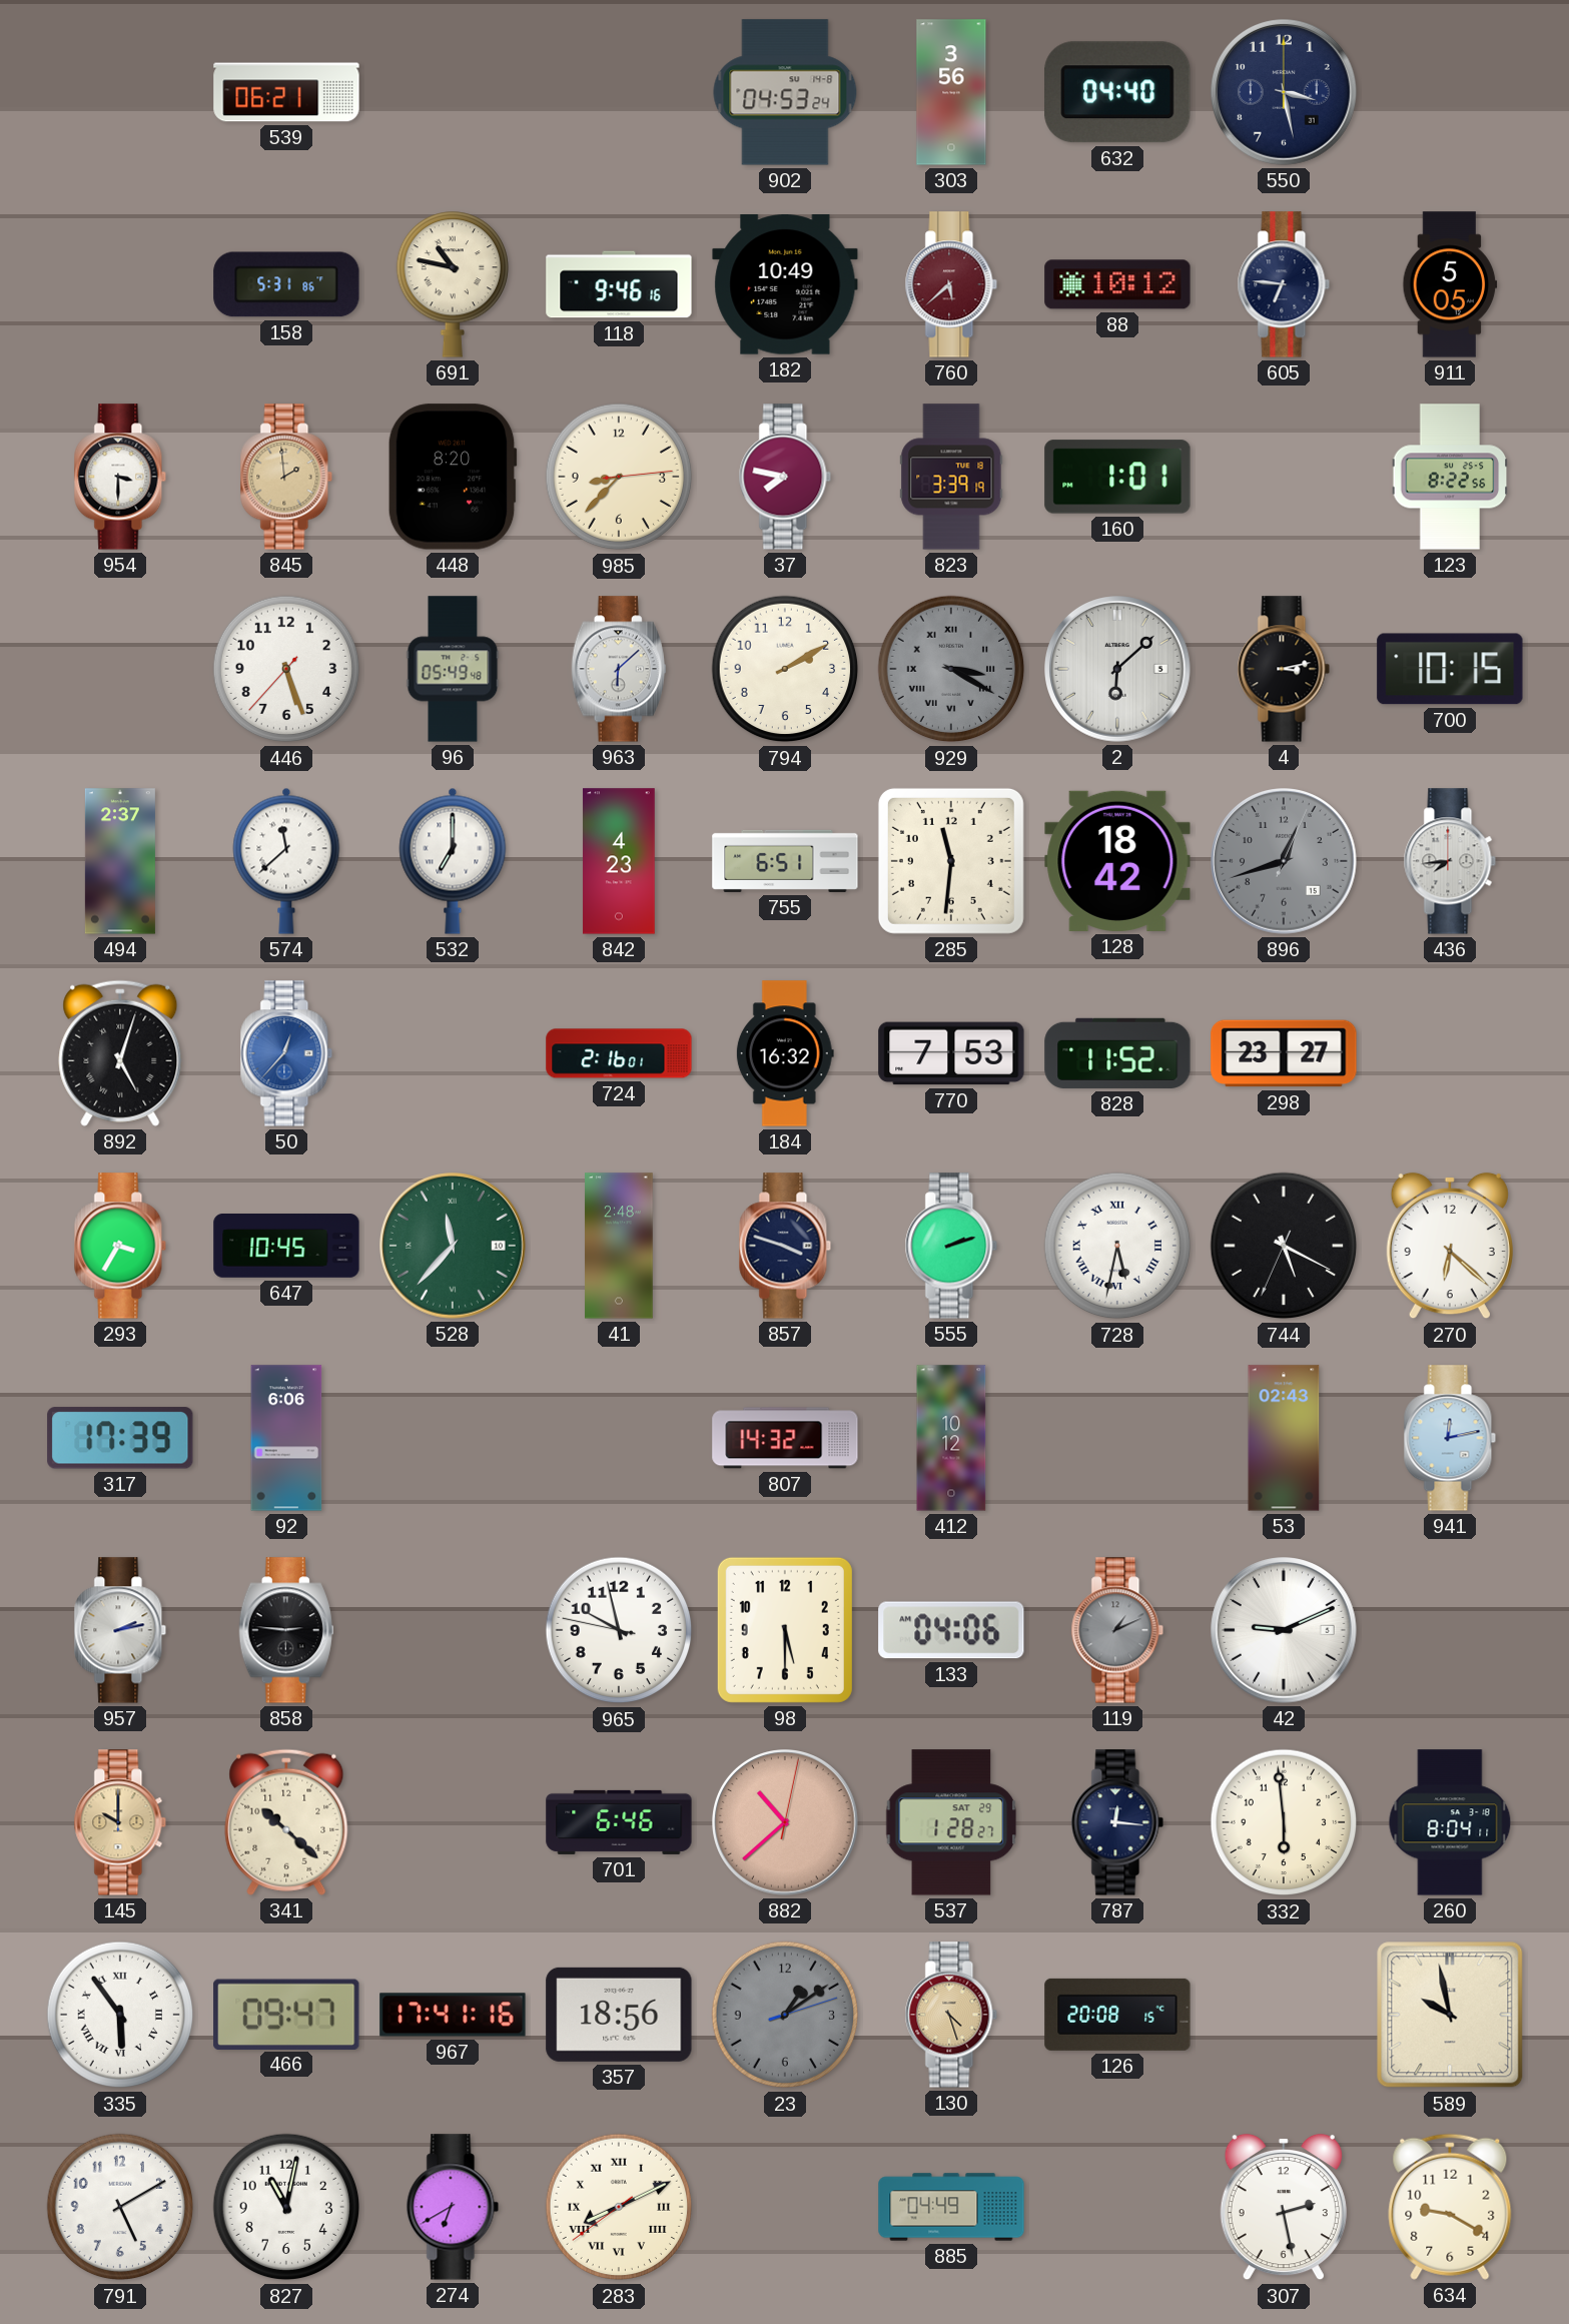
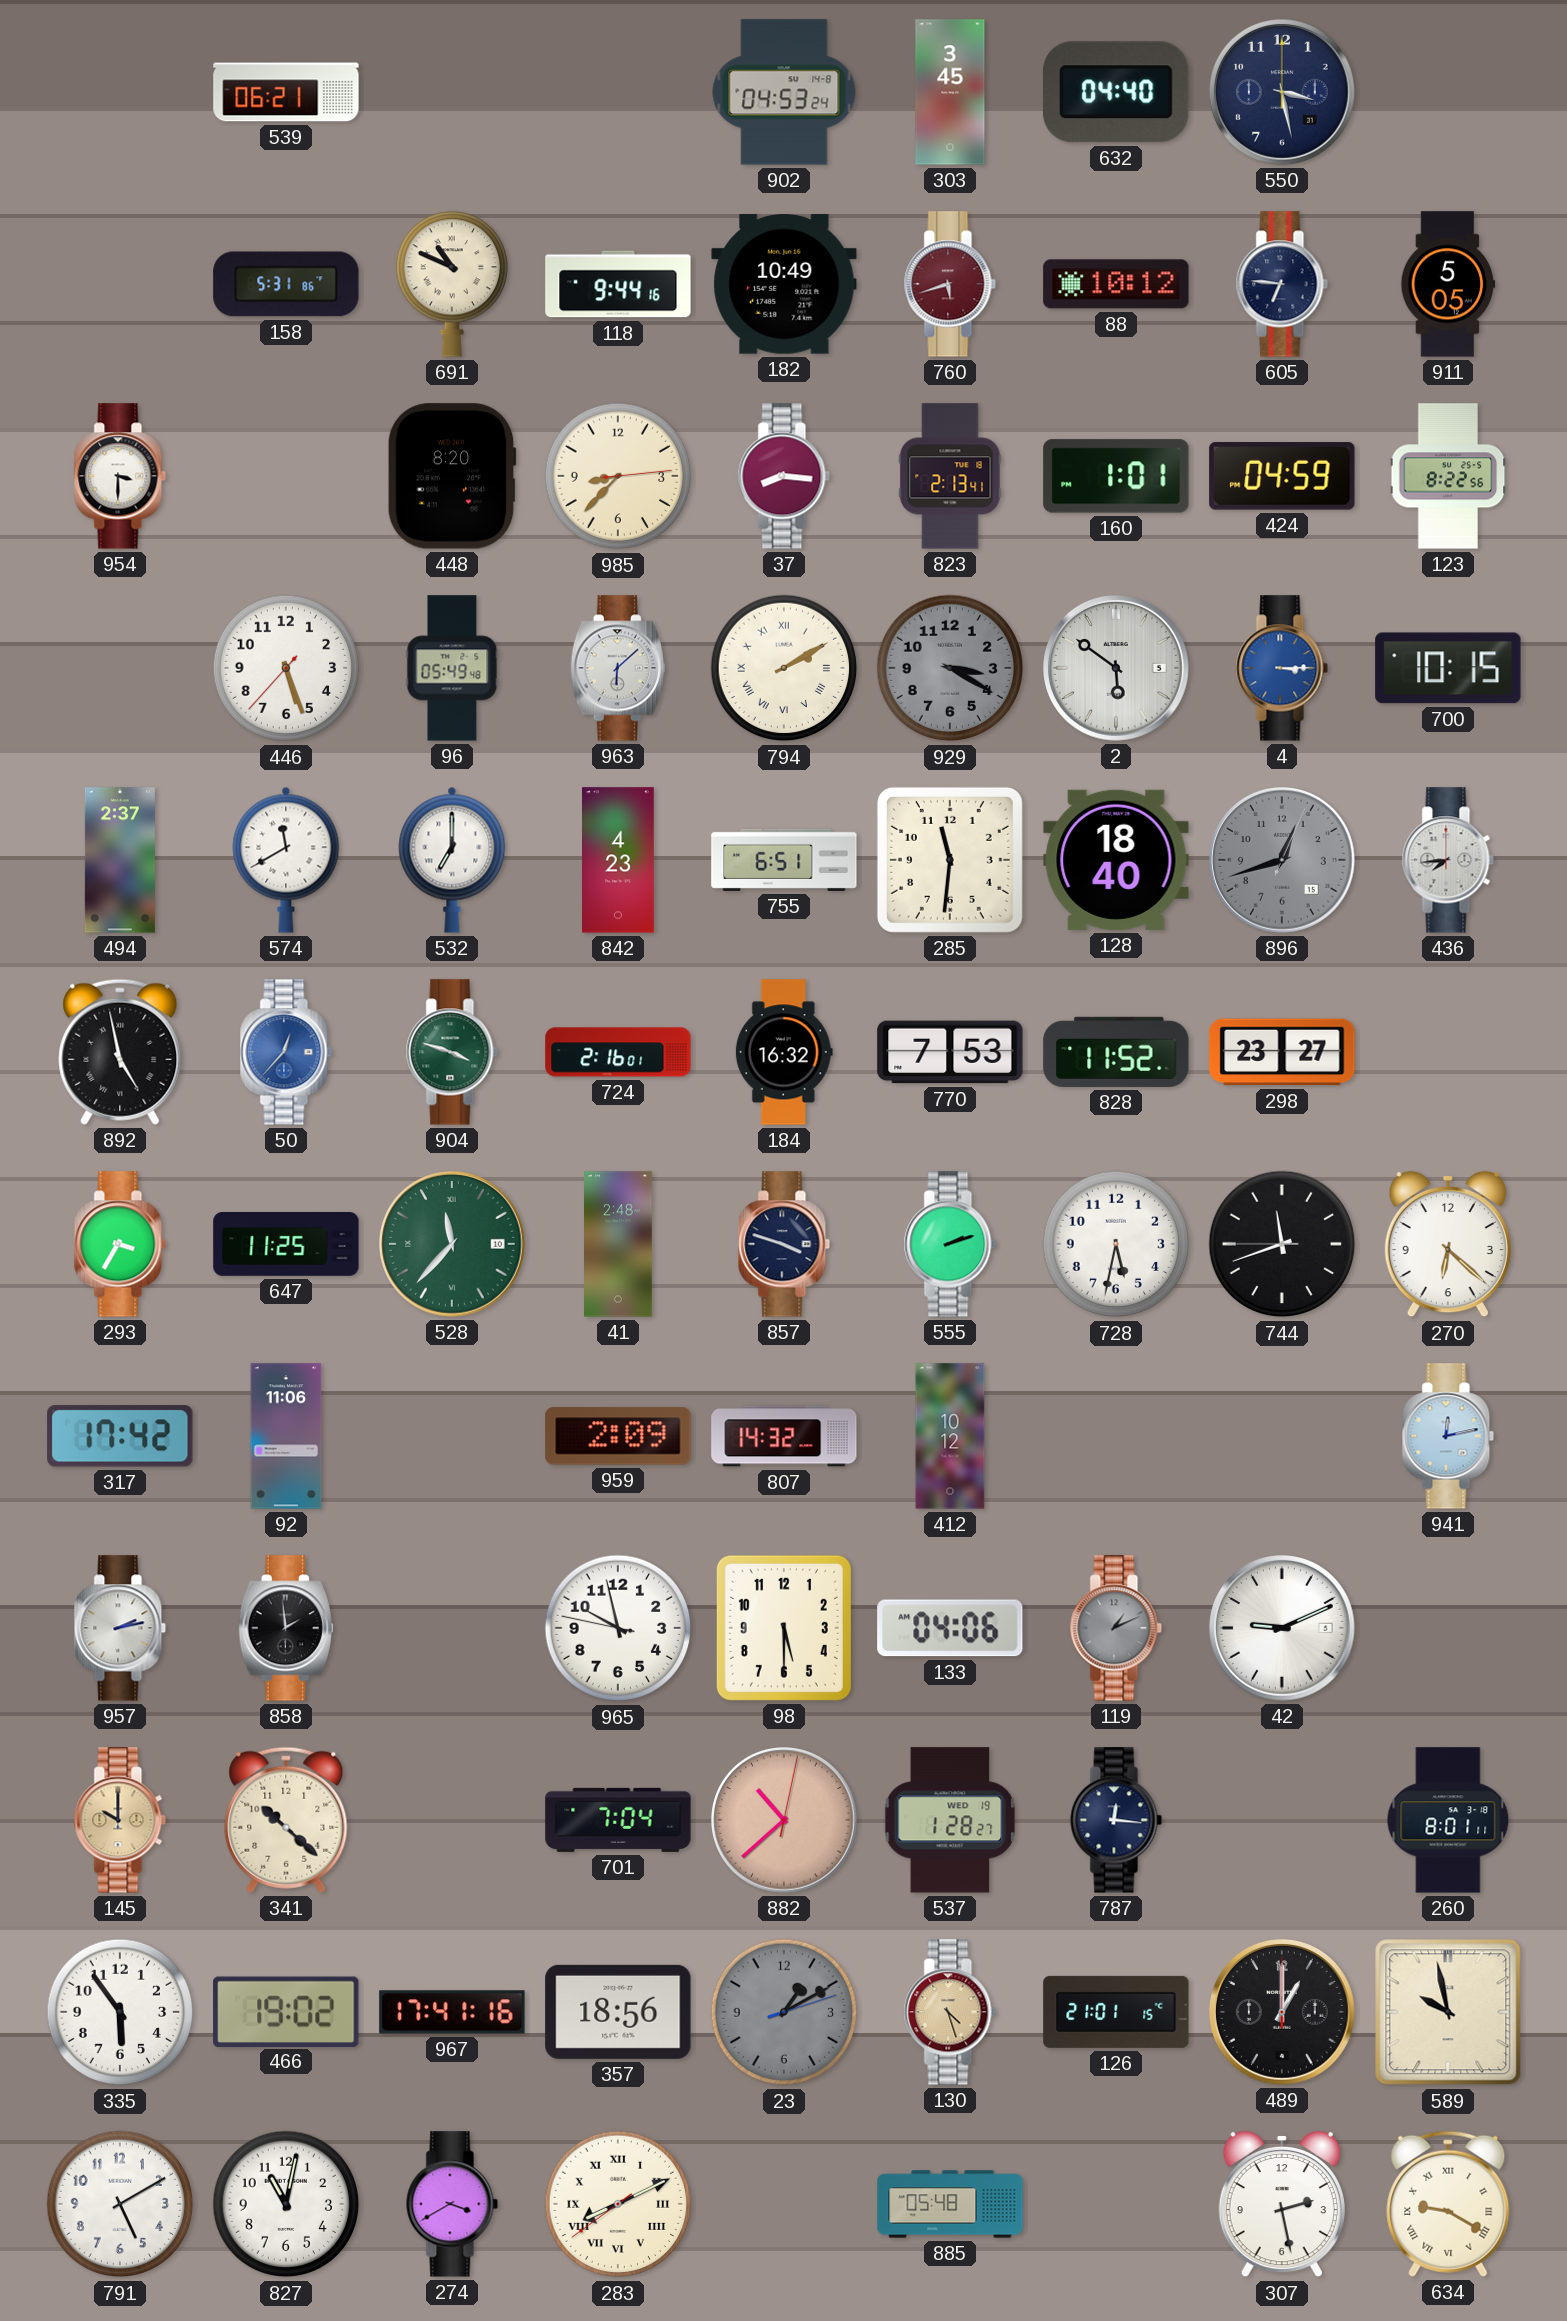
303: 3:56 -> 3:45
691: 10:47 -> 10:49
118: 9:46 -> 9:44
760: 5:38 -> 5:42
845: 1:59 -> none
37: 7:47 -> 8:16
823: 3:39 -> 2:13
424: none -> 04:59
794 numerals: Arabic -> Roman
929 numerals: Roman -> Arabic
2: 6:08 -> 5:51
4: 3:13 -> 3:15
4 dial: black -> blue
574: 11:38 -> 11:40
128: 18:42 -> 18:40
892: 5:03 -> 4:58
904: none -> 3:48
647: 10:45 -> 11:25
728 numerals: Roman -> Arabic
744: 5:19 -> 11:41
317: 17:39 -> 17:42
92: 6:06 -> 11:06
959: none -> 2:09
53: 02:43 -> none
858: 2:46 -> 1:59
701: 6:46 -> 7:04
537 date: SAT 29 -> WED 19
332: 5:59 -> none
260: 8:04 -> 8:01
335 numerals: Roman -> Arabic
466: 09:47 -> 19:02
23: 1:09 -> 1:10
126: 20:08 -> 21:01
489: none -> 1:00
274: 6:40 -> 3:40
885: 04:49 -> 05:48
634 numerals: Arabic -> Roman
